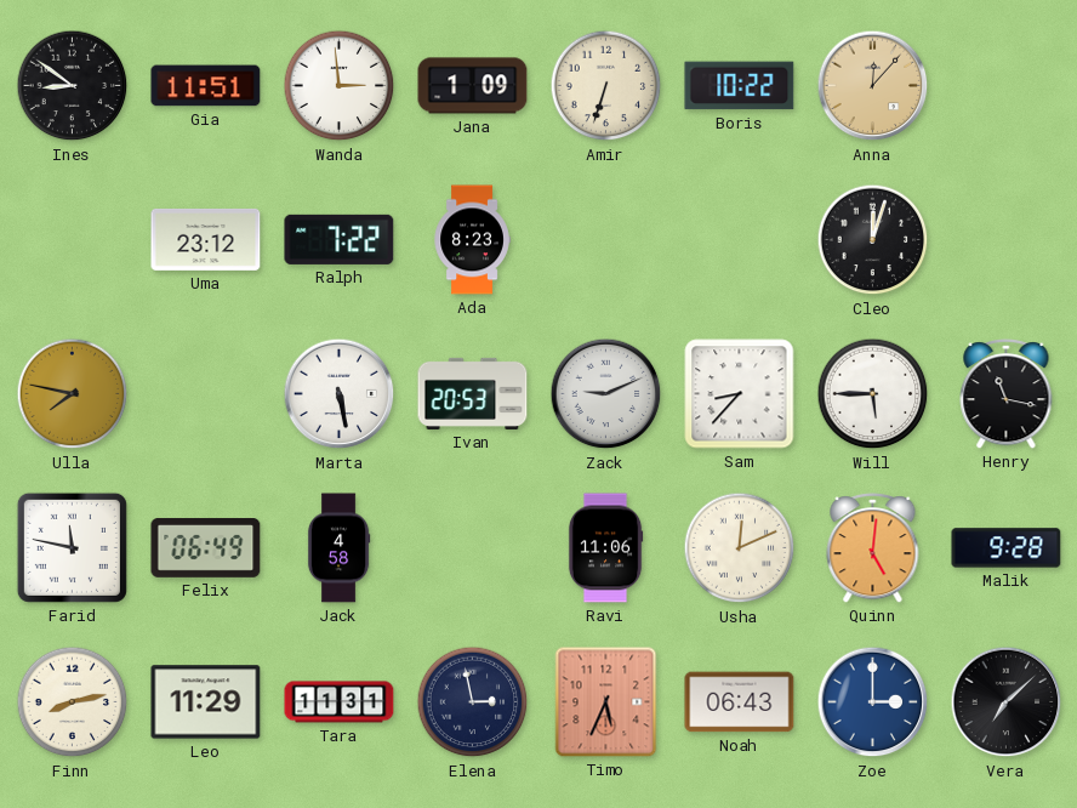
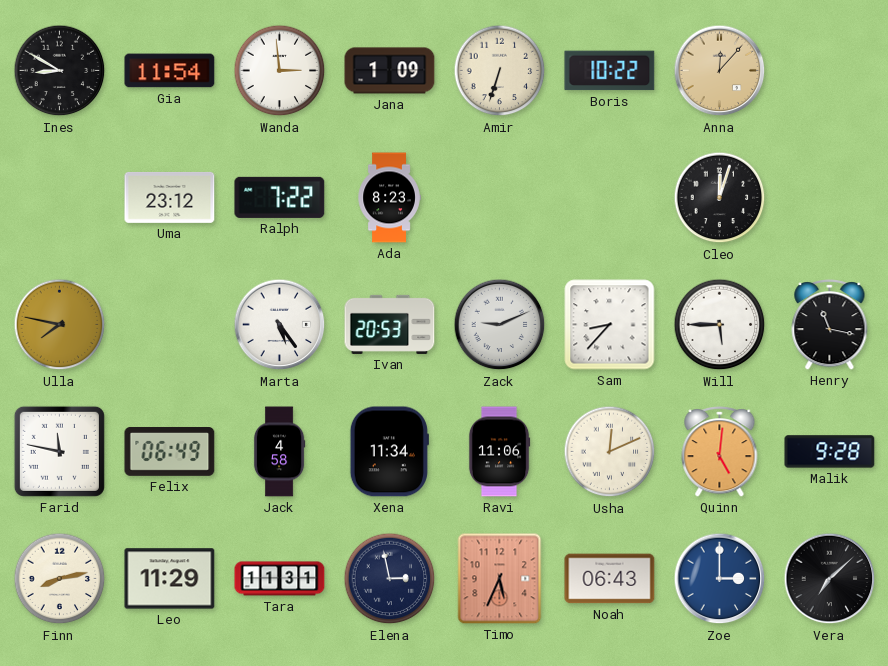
Ines: 8:51 -> 8:50
Gia: 11:51 -> 11:54
Marta: 5:28 -> 5:24
Xena: none -> 11:34
